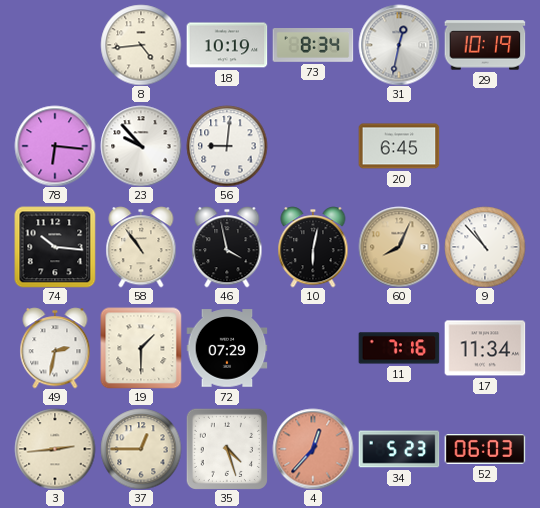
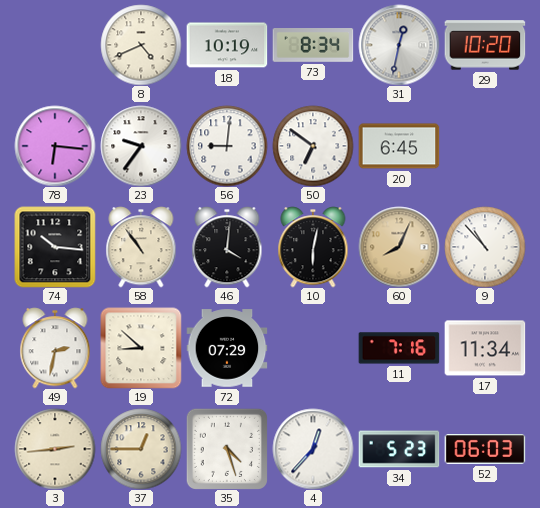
8: 4:44 -> 4:41
29: 10:19 -> 10:20
23: 9:53 -> 9:36
50: none -> 6:51
46: 3:58 -> 4:01
19: 1:30 -> 8:52
4 dial: salmon -> white
